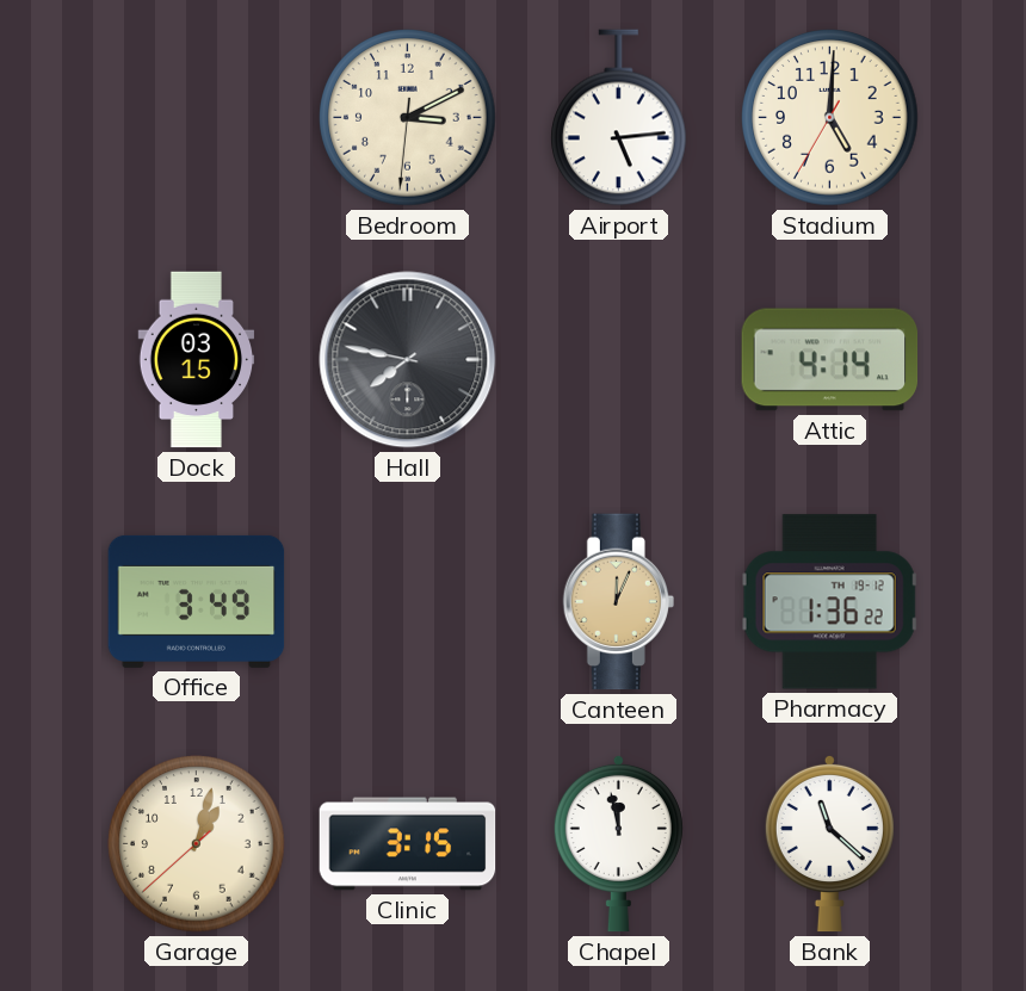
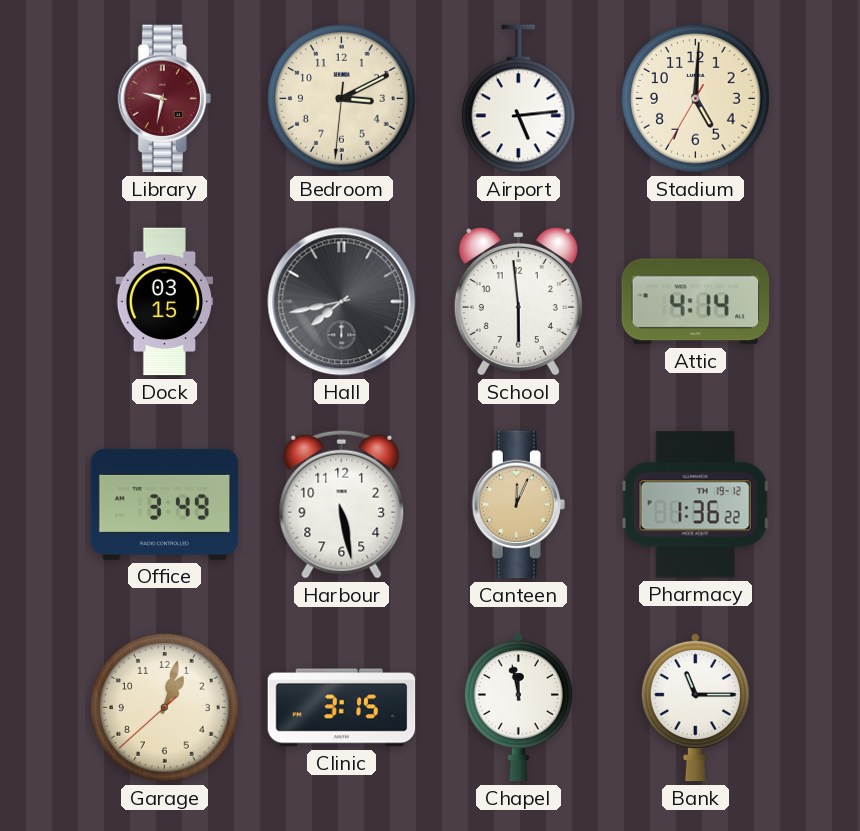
Library: none -> 9:32
Hall: 7:47 -> 7:43
School: none -> 5:59
Harbour: none -> 5:28
Bank: 11:22 -> 11:15
